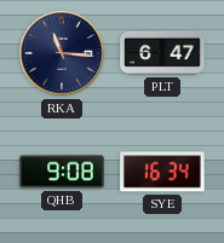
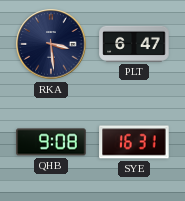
RKA: 11:16 -> 3:29
SYE: 16:34 -> 16:31
